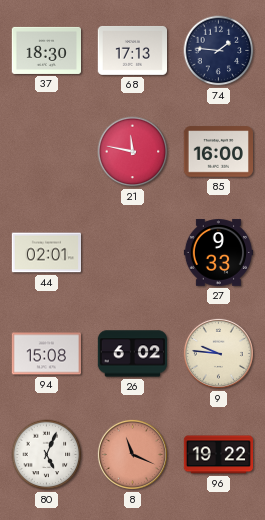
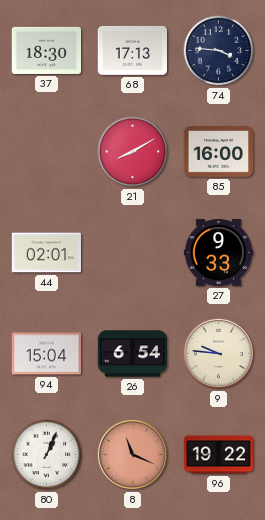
74: 1:46 -> 3:46
21: 11:47 -> 8:10
94: 15:08 -> 15:04
26: 6:02 -> 6:54
80: 5:04 -> 1:04
